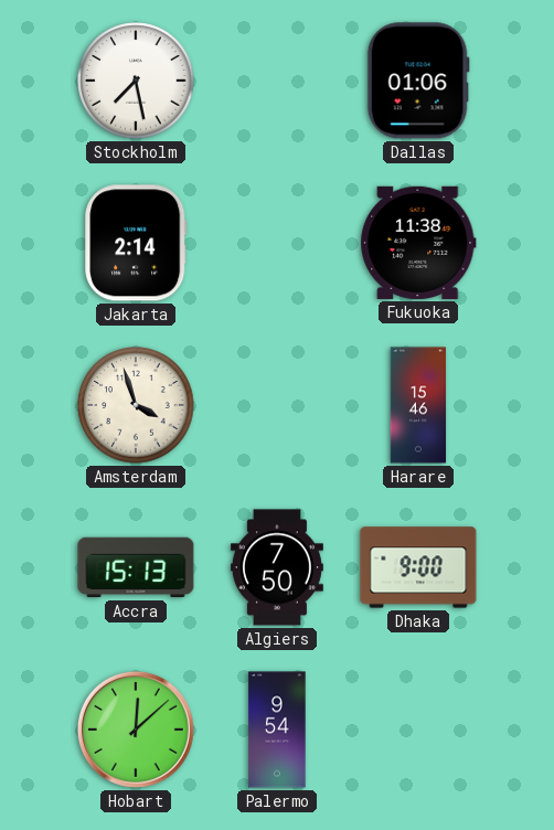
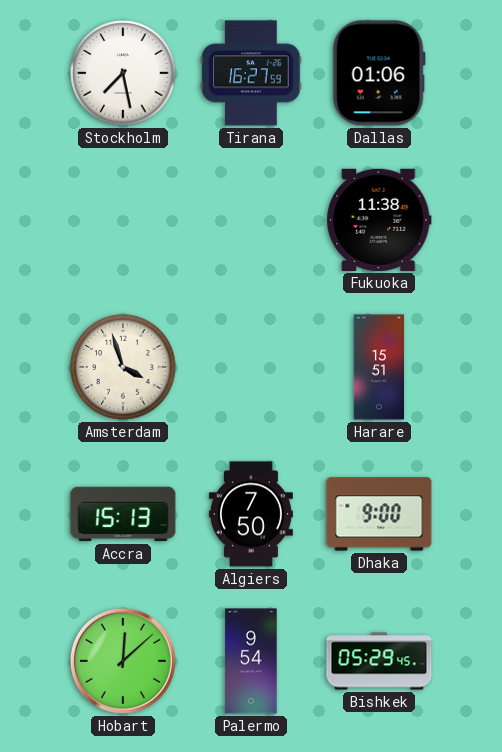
Tirana: none -> 16:27
Jakarta: 2:14 -> none
Harare: 15:46 -> 15:51
Bishkek: none -> 05:29
